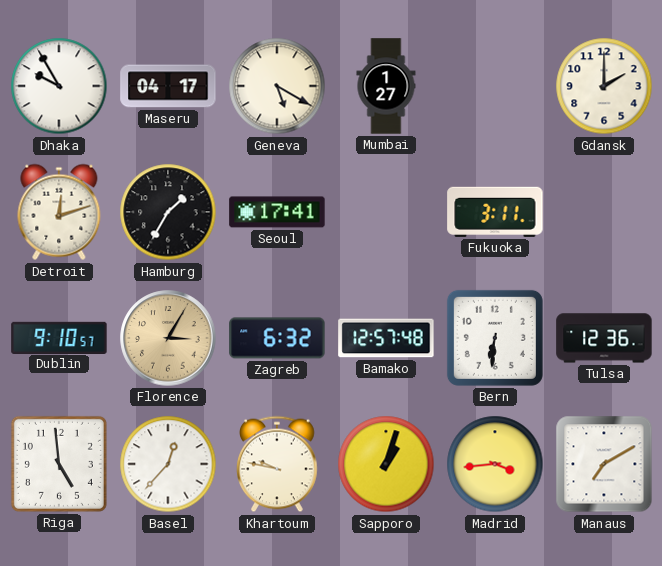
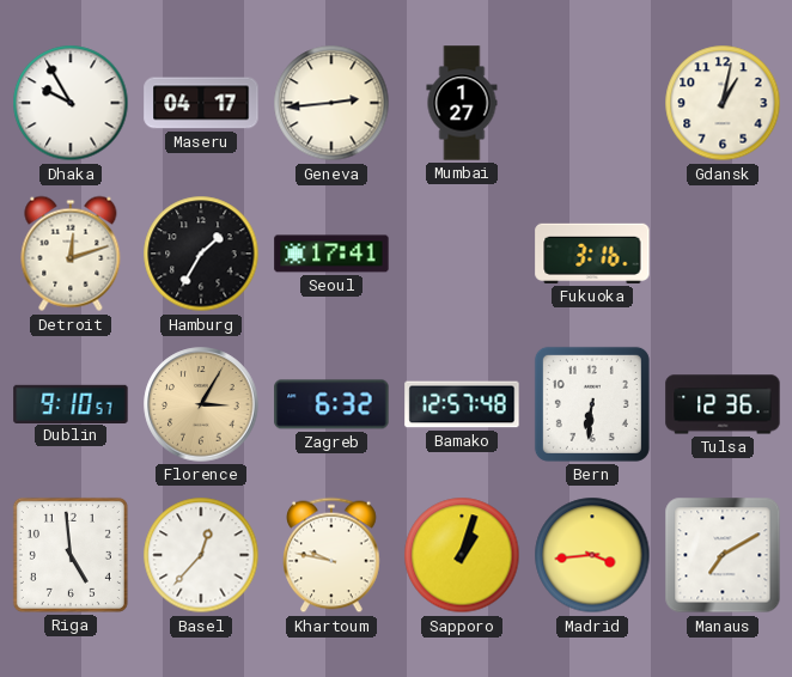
Geneva: 5:20 -> 2:44
Gdansk: 2:00 -> 1:02
Fukuoka: 3:11 -> 3:16
